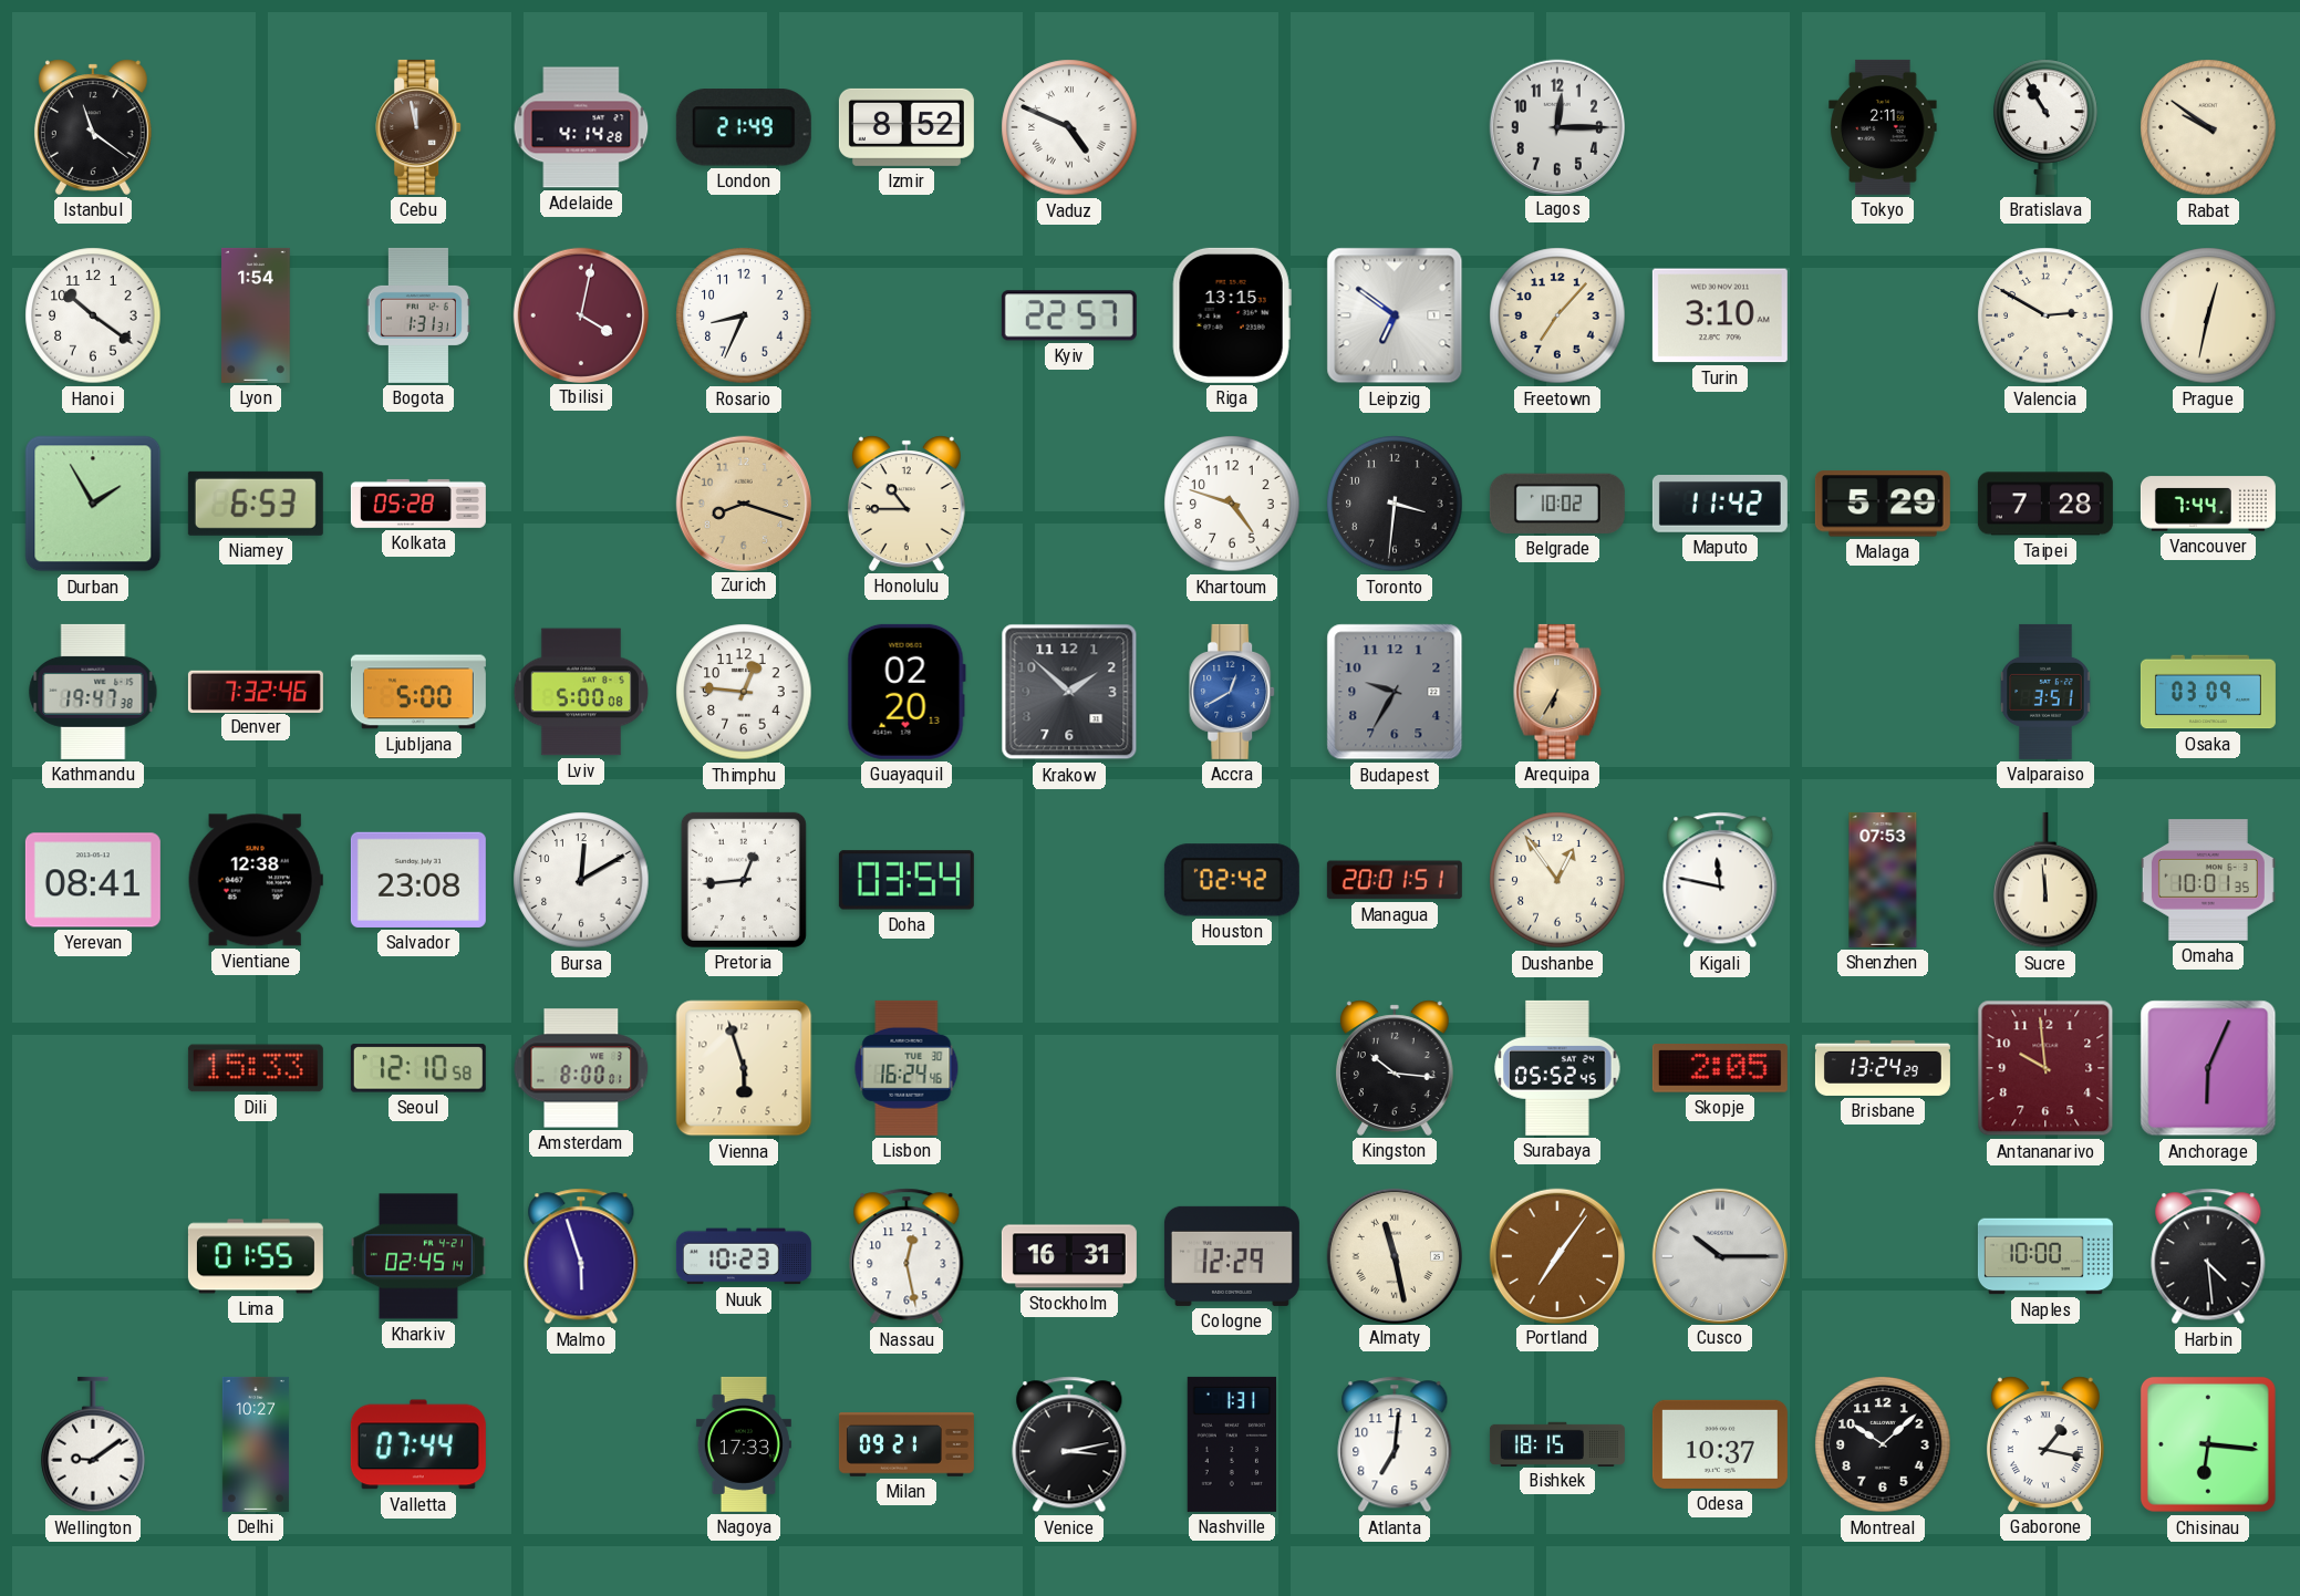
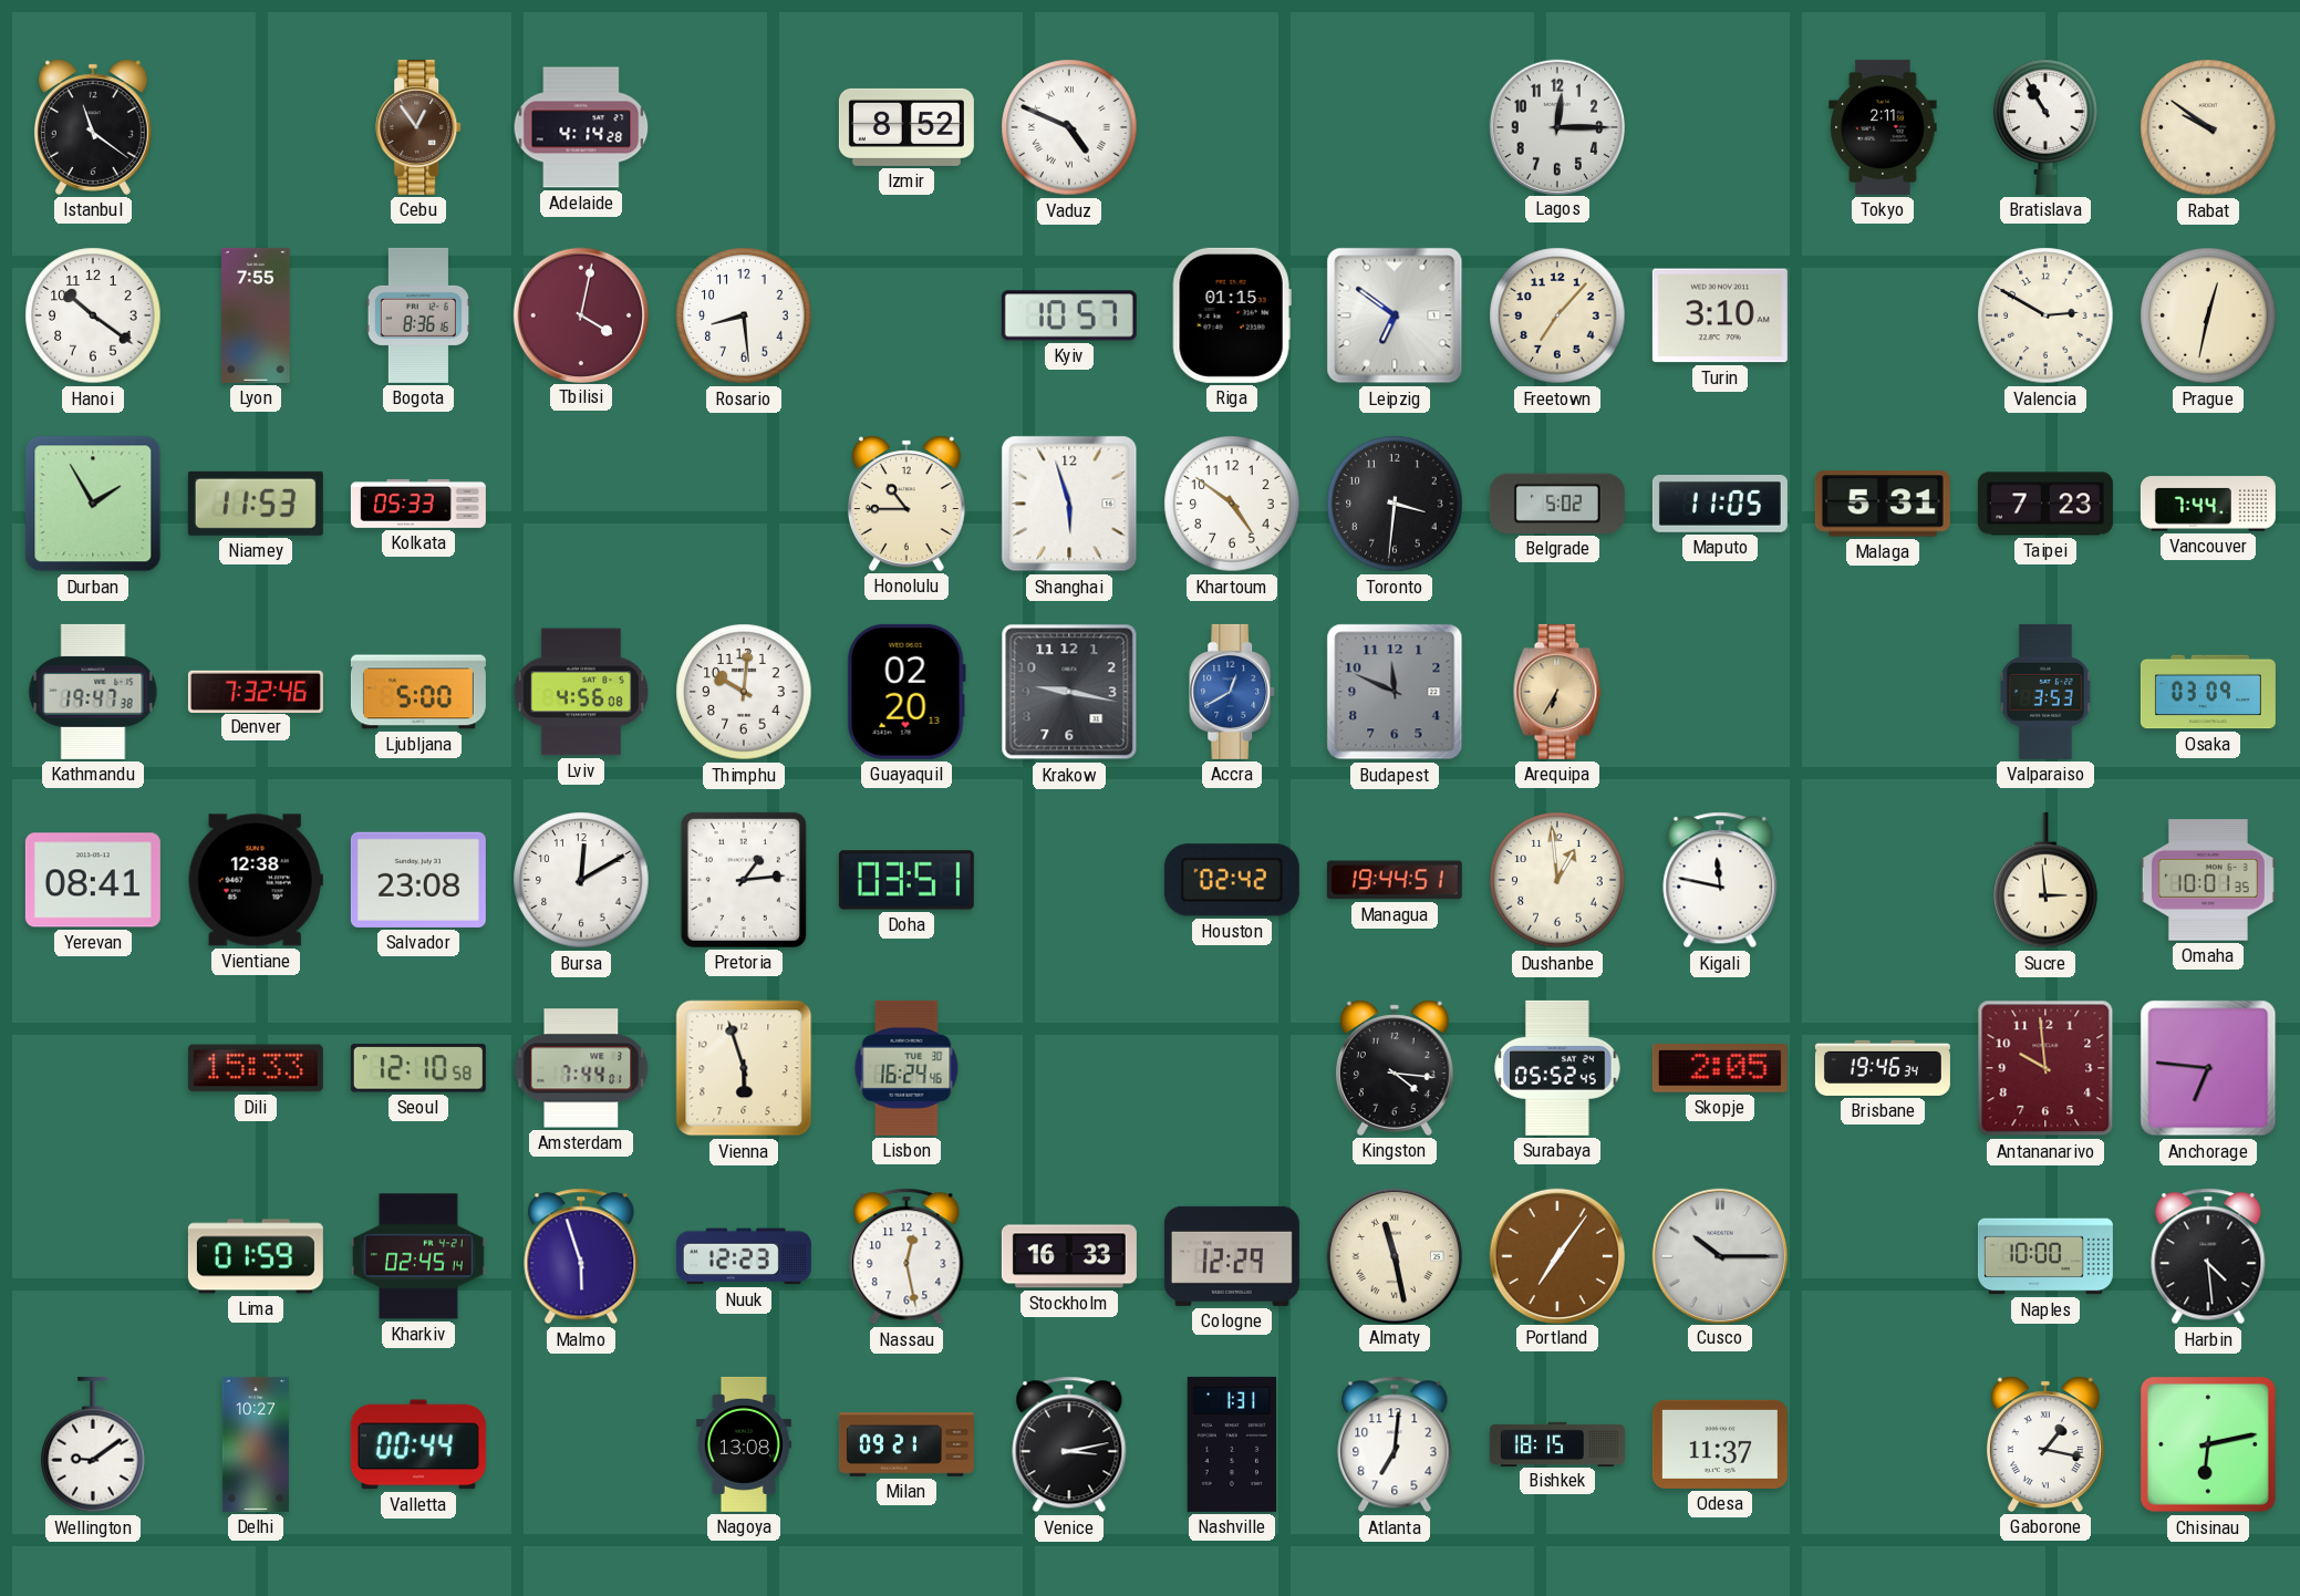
Cebu: 11:58 -> 12:54
London: 21:49 -> none
Lyon: 1:54 -> 7:55
Bogota: 1:31 -> 8:36
Rosario: 8:34 -> 8:29
Kyiv: 22:57 -> 10:57
Riga: 13:15 -> 01:15
Niamey: 6:53 -> 11:53
Kolkata: 05:28 -> 05:33
Zurich: 8:18 -> none
Shanghai: none -> 5:57
Khartoum: 4:48 -> 4:51
Belgrade: 10:02 -> 5:02
Maputo: 11:42 -> 11:05
Malaga: 5:29 -> 5:31
Taipei: 7:28 -> 7:23
Lviv: 5:00 -> 4:56
Thimphu: 12:46 -> 10:01
Krakow: 1:52 -> 9:17
Budapest: 9:35 -> 11:49
Valparaiso: 3:51 -> 3:53
Pretoria: 12:44 -> 1:14
Doha: 03:54 -> 03:51
Managua: 20:01 -> 19:44
Dushanbe: 12:54 -> 12:59
Shenzhen: 07:53 -> none
Sucre: 11:59 -> 2:59
Amsterdam: 8:00 -> 7:44
Kingston: 10:16 -> 4:16
Brisbane: 13:24 -> 19:46
Anchorage: 6:04 -> 6:46
Lima: 01:55 -> 01:59
Nuuk: 10:23 -> 12:23
Stockholm: 16:31 -> 16:33
Valletta: 07:44 -> 00:44
Nagoya: 17:33 -> 13:08
Odesa: 10:37 -> 11:37
Montreal: 10:08 -> none
Chisinau: 6:16 -> 6:13
